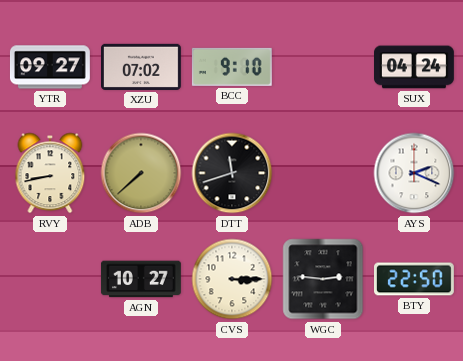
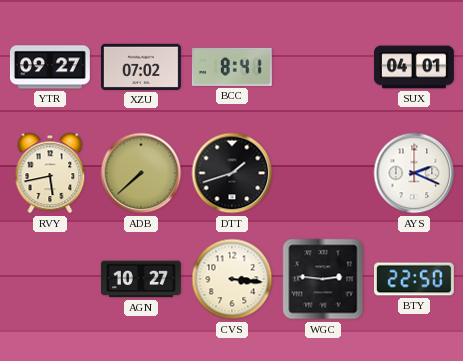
BCC: 9:10 -> 8:41
SUX: 04:24 -> 04:01
RVY: 8:43 -> 5:43
DTT: 11:42 -> 1:42
CVS: 3:15 -> 3:16
